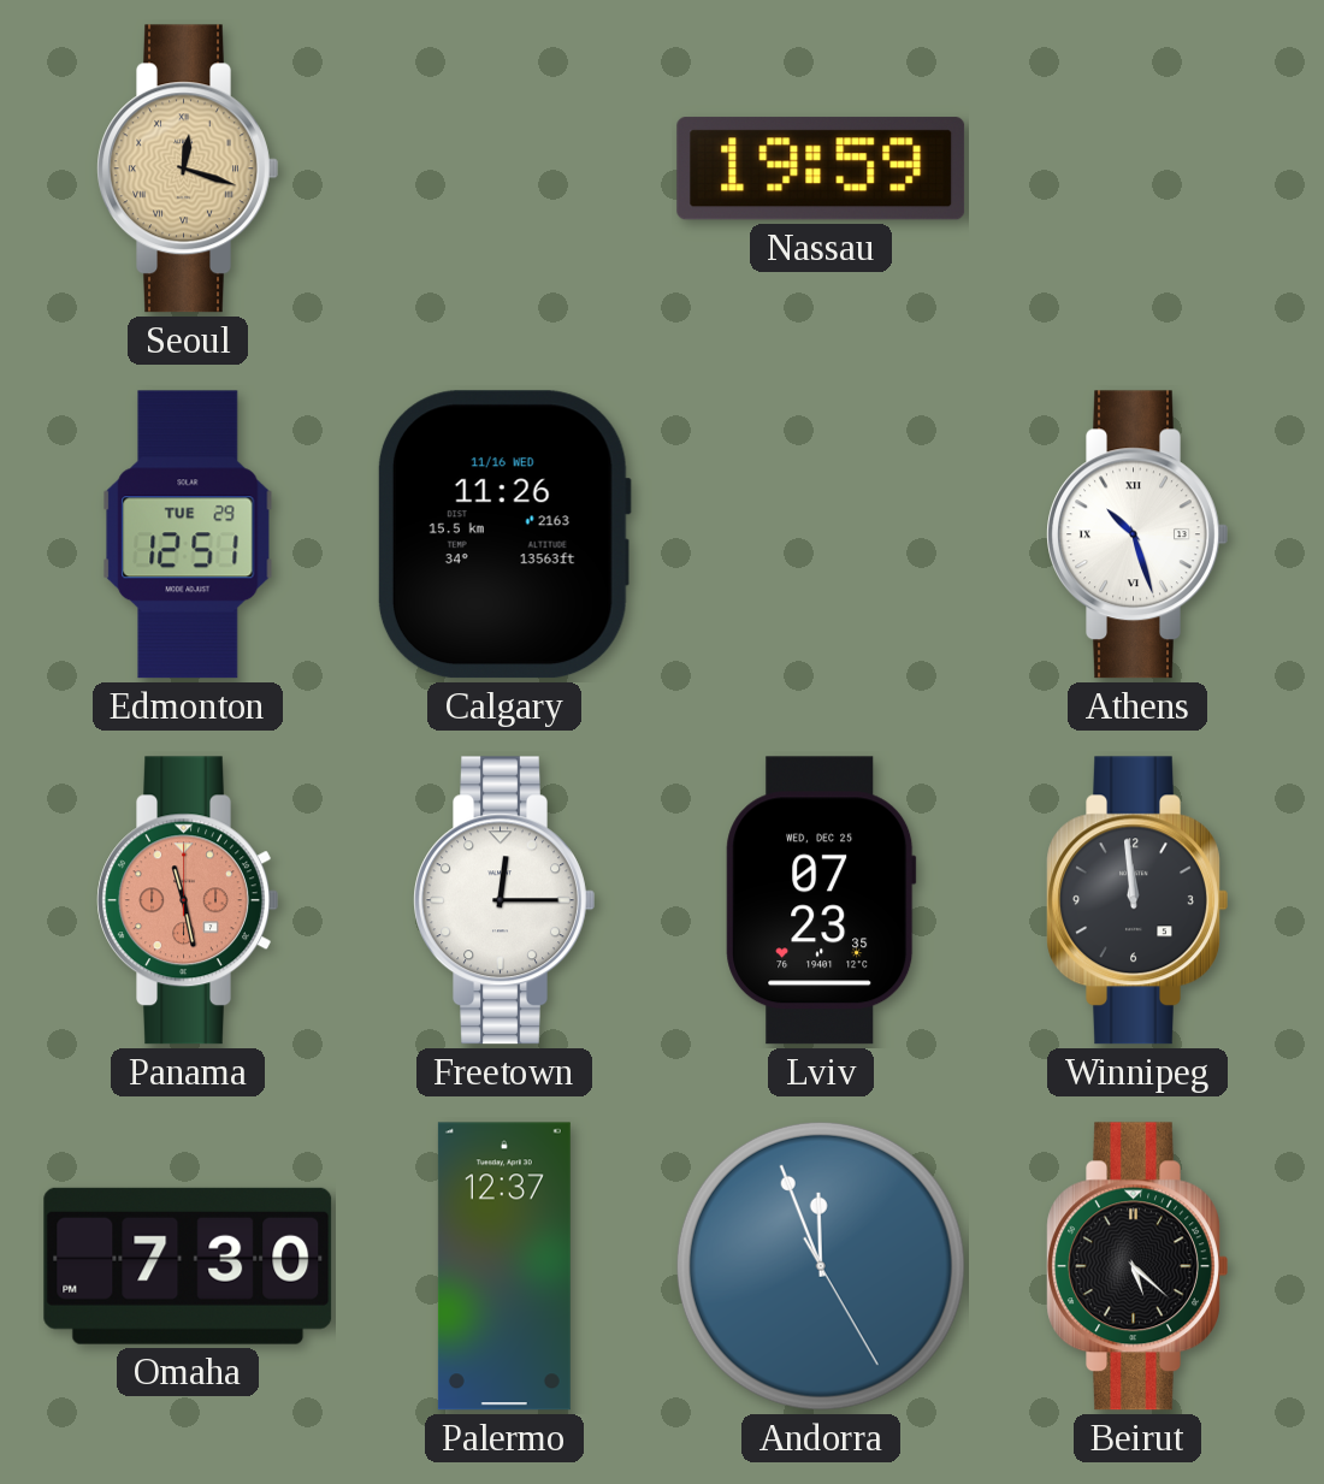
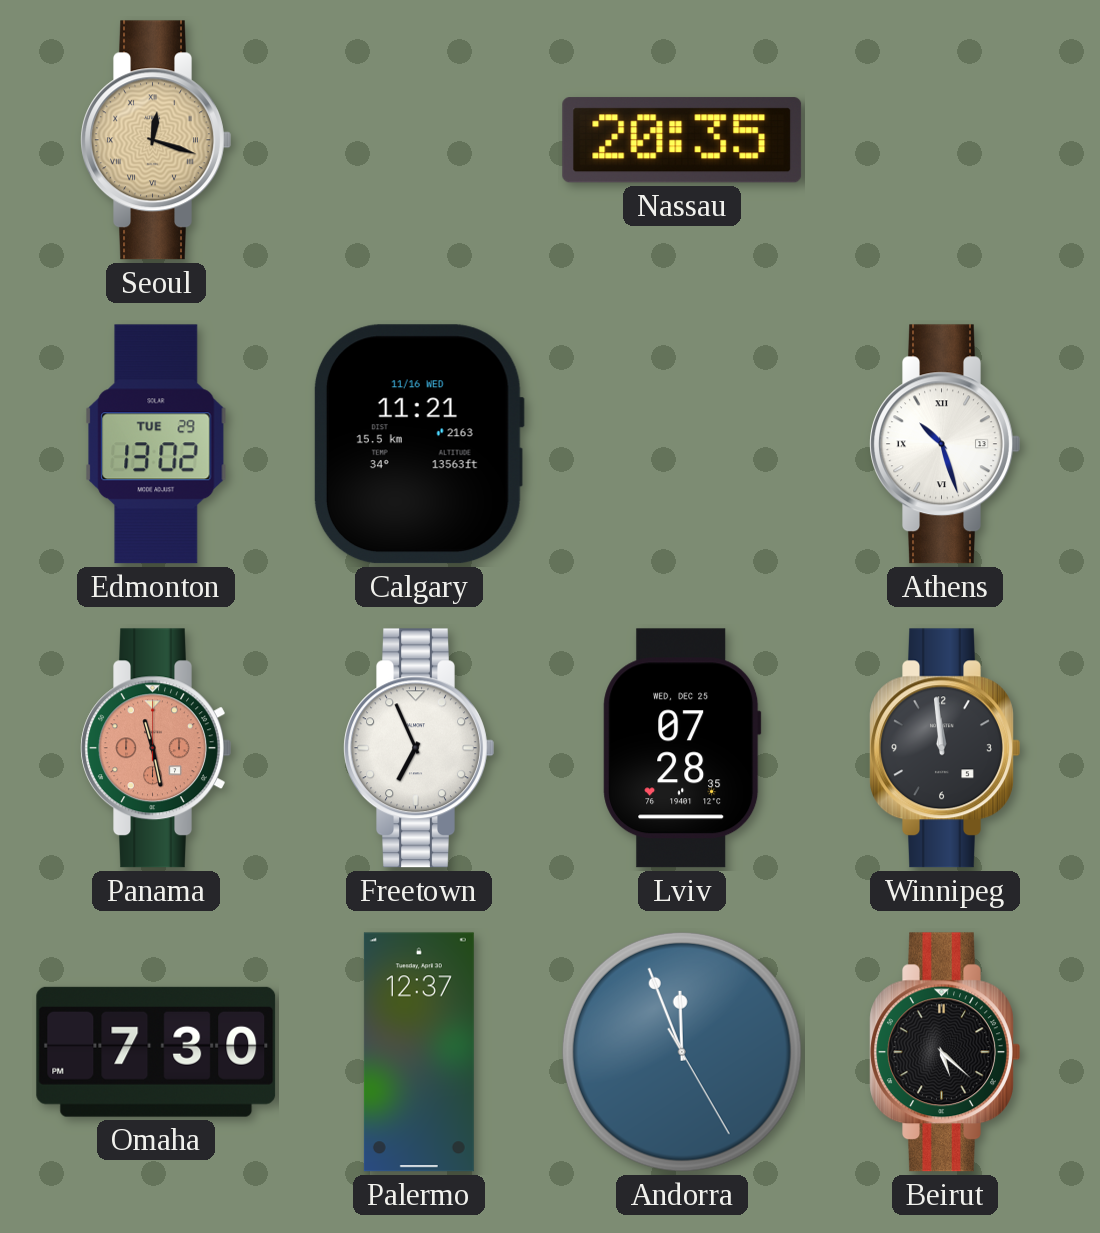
Nassau: 19:59 -> 20:35
Edmonton: 12:51 -> 13:02
Calgary: 11:26 -> 11:21
Freetown: 12:15 -> 6:56
Lviv: 07:23 -> 07:28
